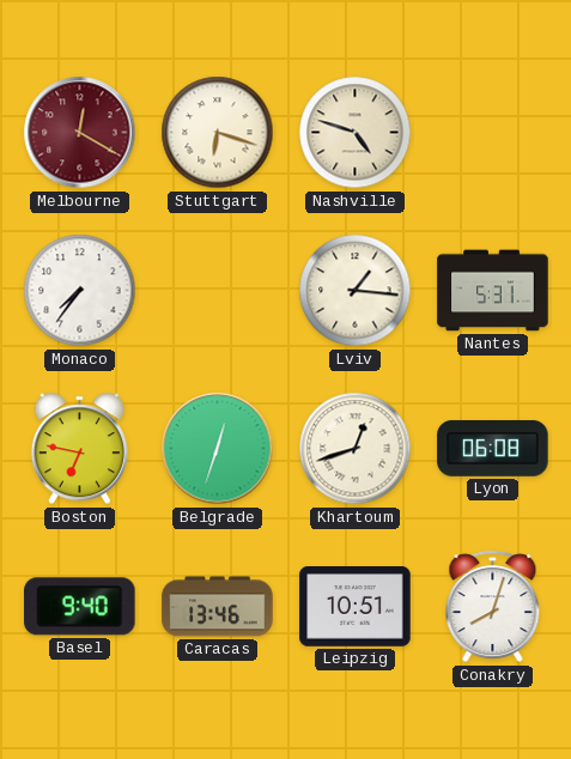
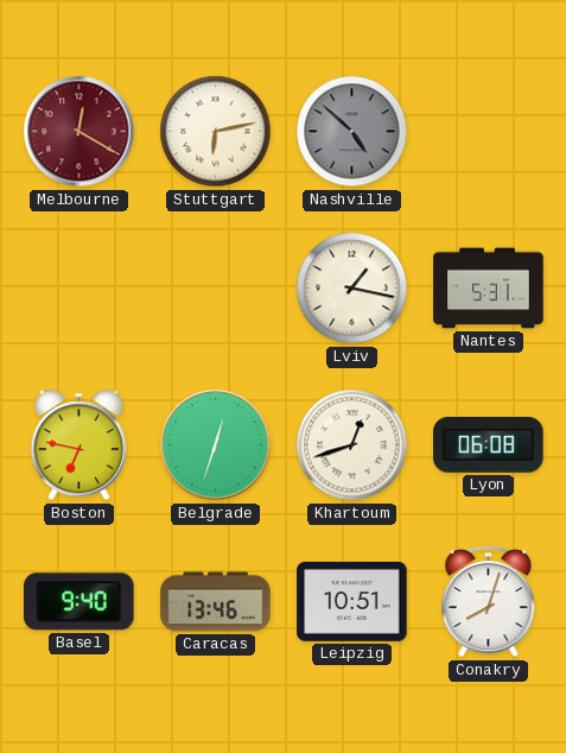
Stuttgart: 6:18 -> 6:13
Nashville: 4:48 -> 4:52
Nashville dial: cream -> grey
Monaco: 7:36 -> none
Lviv: 1:16 -> 1:17
